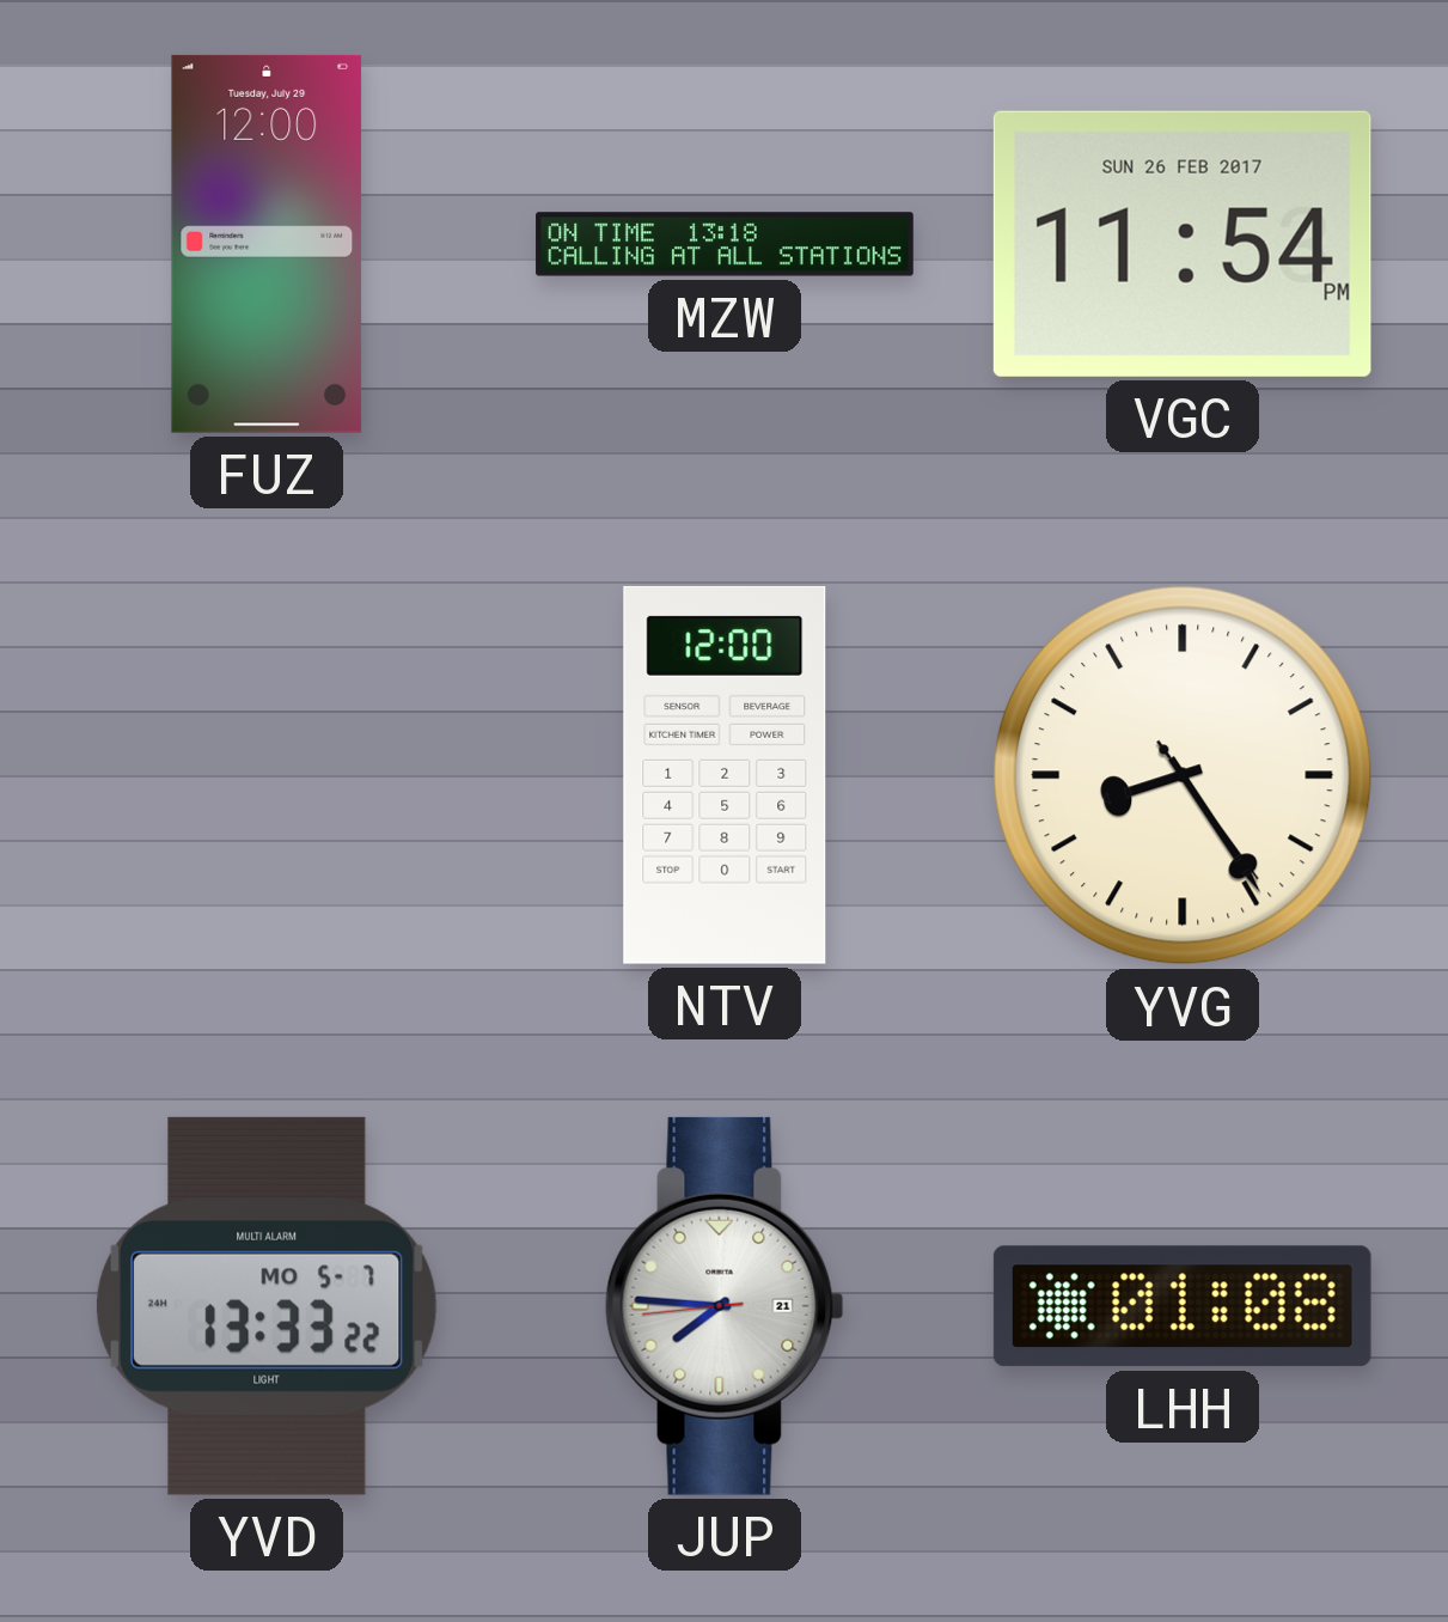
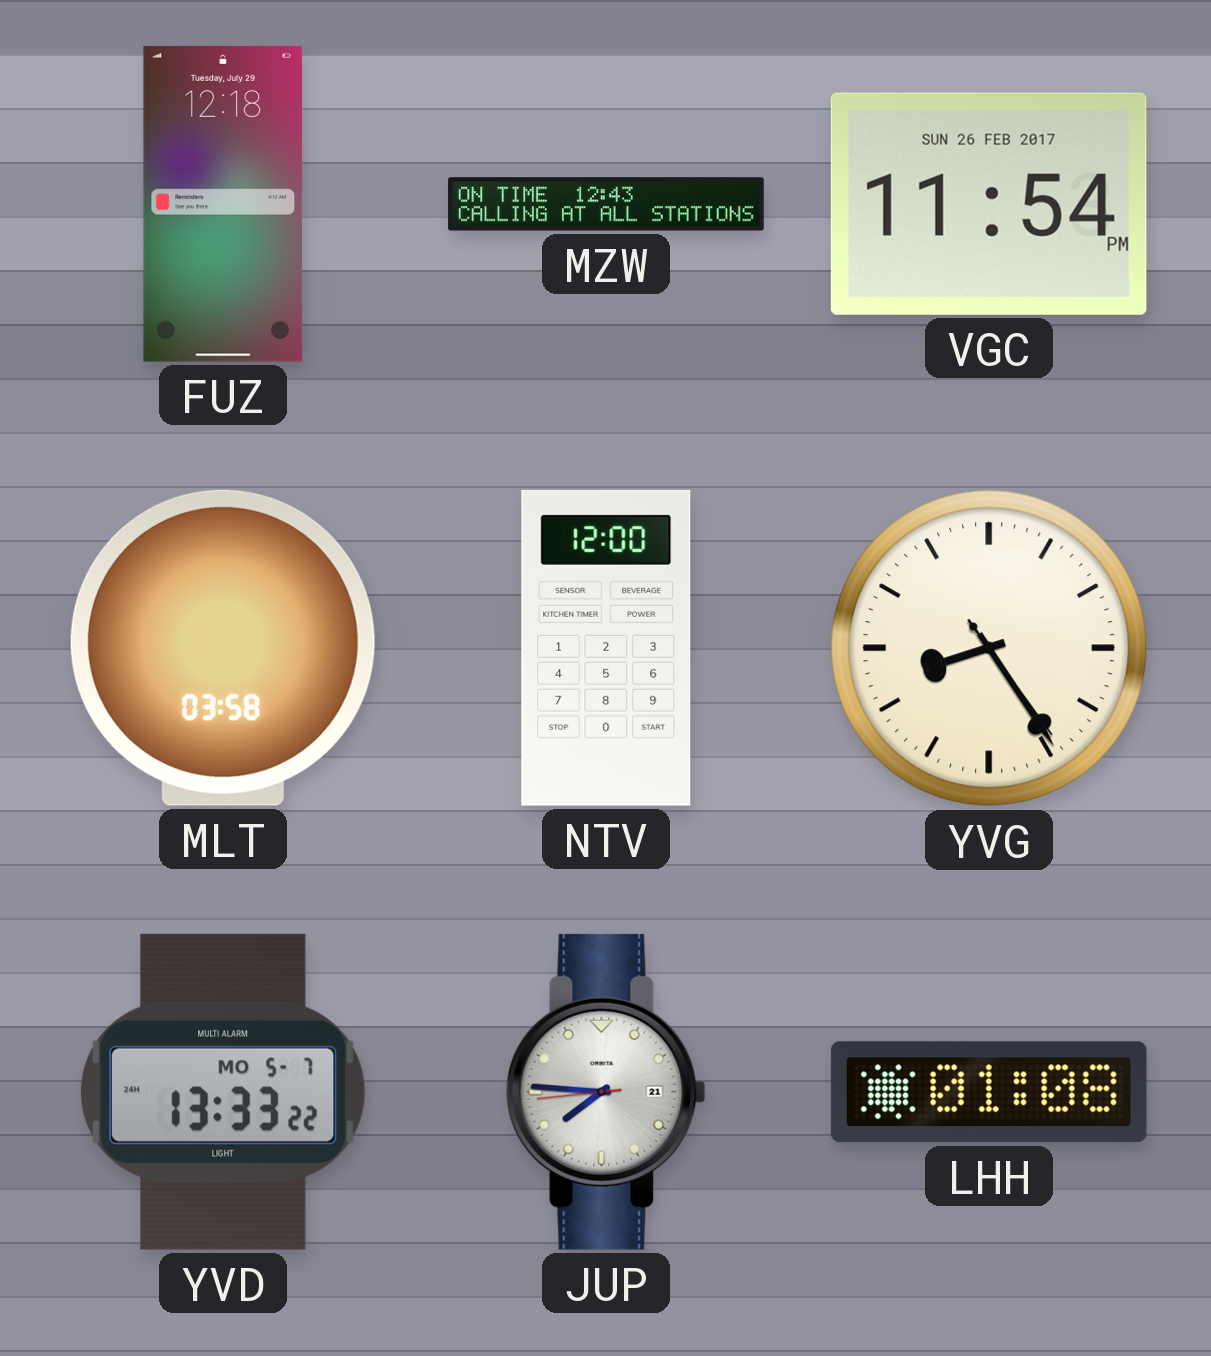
FUZ: 12:00 -> 12:18
MZW: 13:18 -> 12:43
MLT: none -> 03:58
